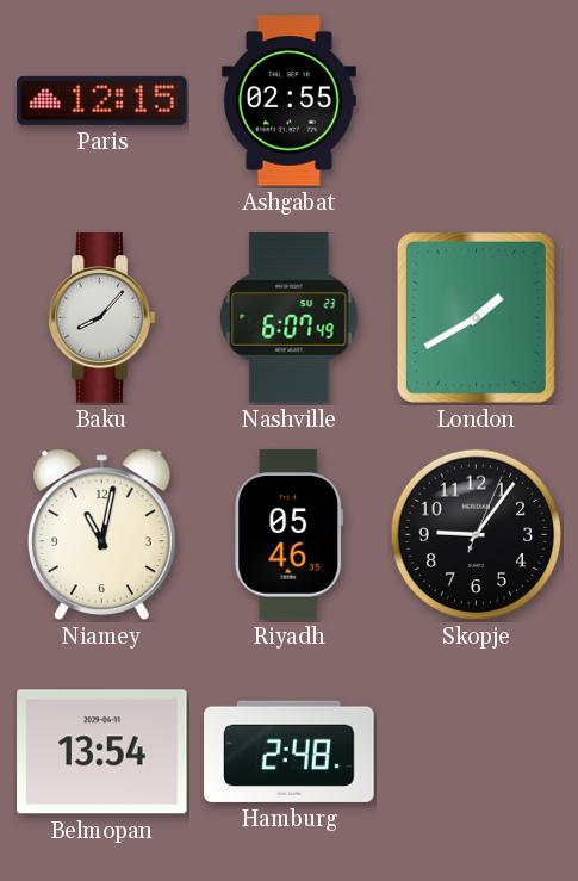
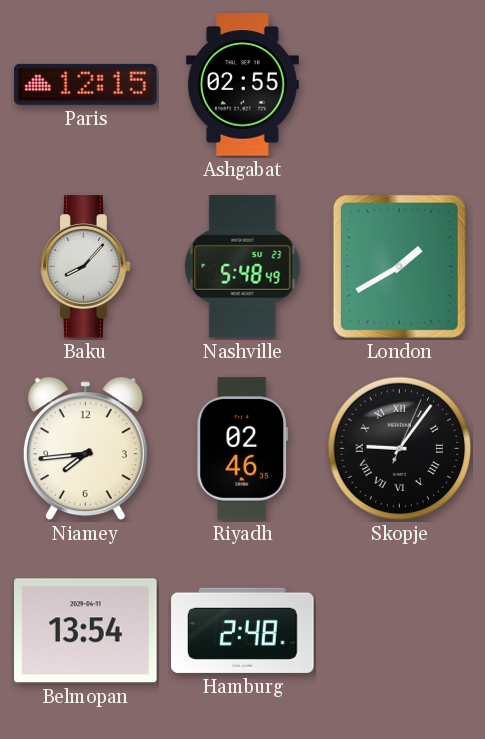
Nashville: 6:07 -> 5:48
Niamey: 11:02 -> 7:44
Riyadh: 05:46 -> 02:46
Skopje numerals: Arabic -> Roman
